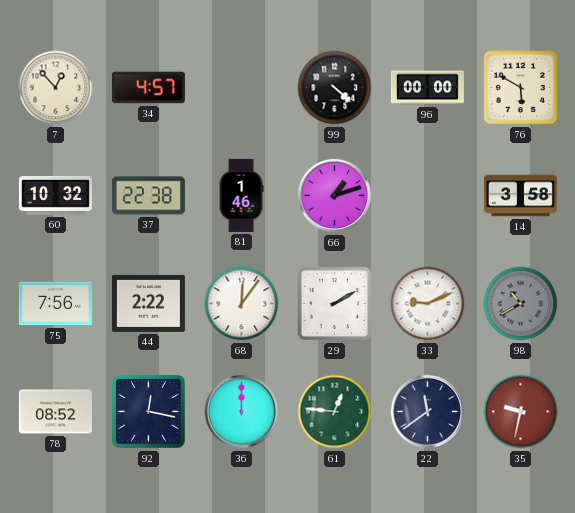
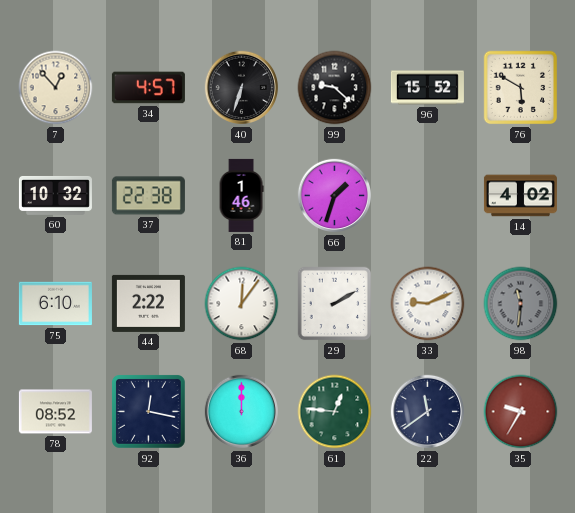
40: none -> 6:33
99: 4:22 -> 9:22
96: 00:00 -> 15:52
66: 1:12 -> 1:33
14: 3:58 -> 4:02
75: 7:56 -> 6:10
98: 10:40 -> 11:31
35: 9:32 -> 9:35
